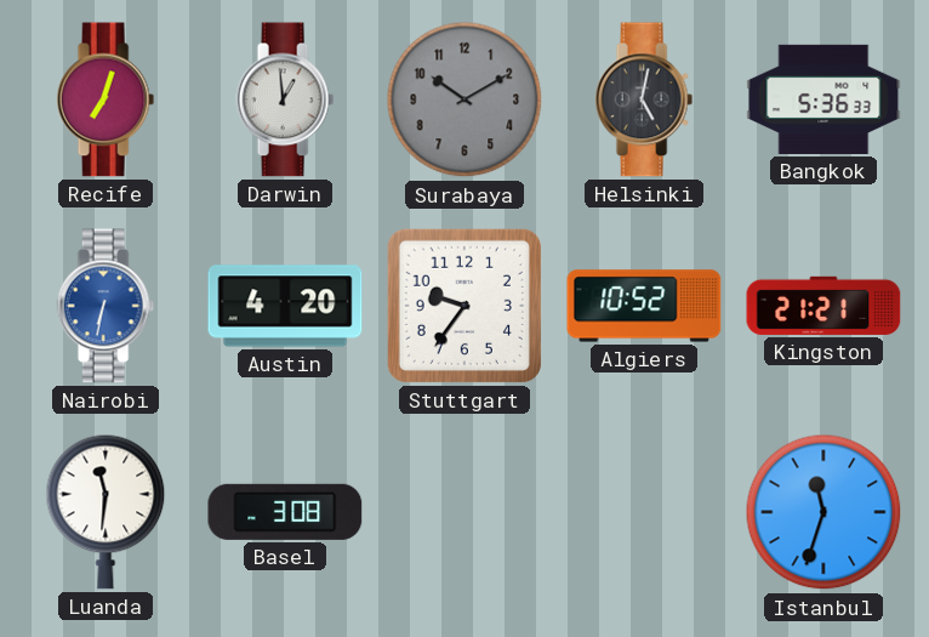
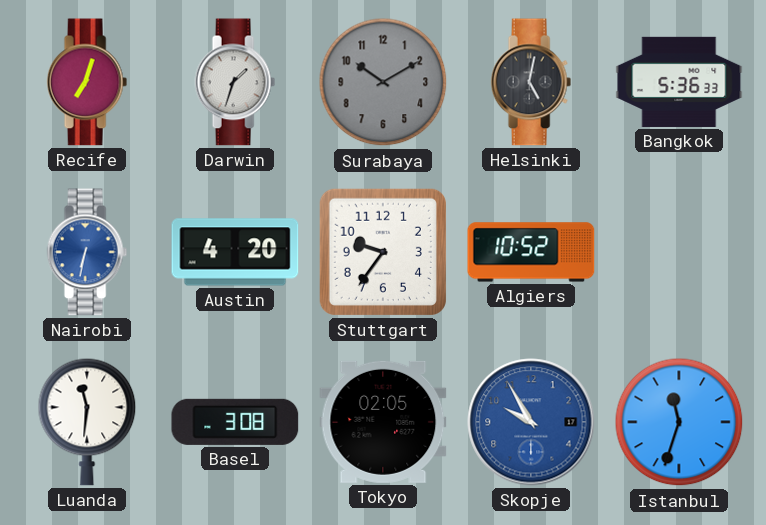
Darwin: 12:59 -> 1:33
Kingston: 21:21 -> none
Tokyo: none -> 02:05
Skopje: none -> 9:55
